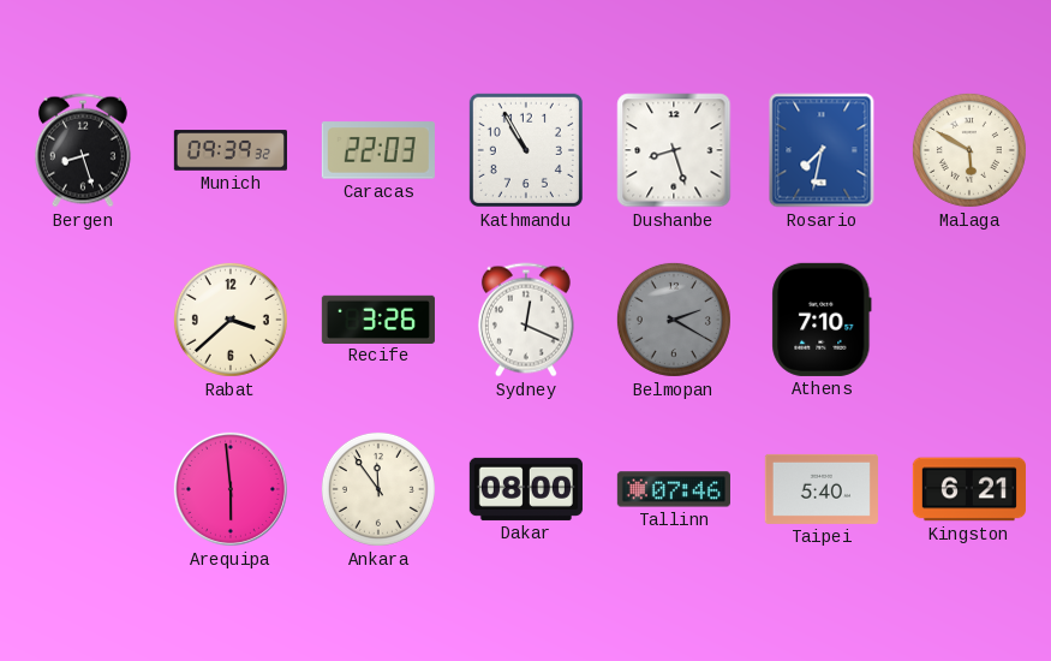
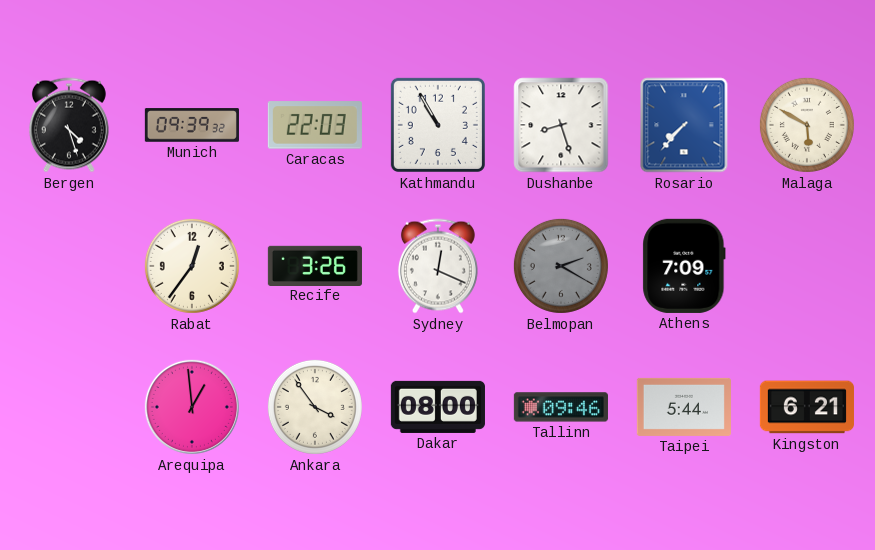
Bergen: 8:27 -> 4:27
Rosario: 7:32 -> 7:37
Rabat: 3:38 -> 12:36
Athens: 7:10 -> 7:09
Arequipa: 5:59 -> 12:59
Ankara: 11:54 -> 3:54
Tallinn: 07:46 -> 09:46
Taipei: 5:40 -> 5:44
